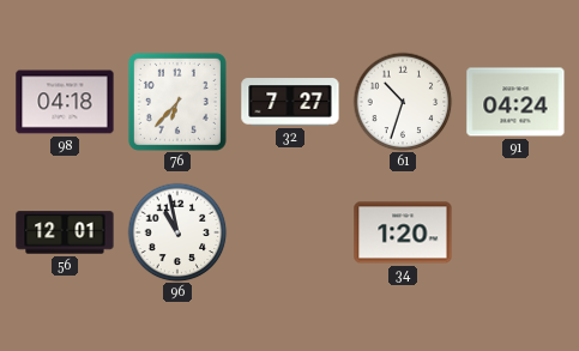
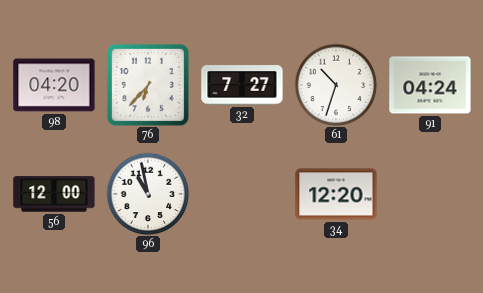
98: 04:18 -> 04:20
56: 12:01 -> 12:00
34: 1:20 -> 12:20
